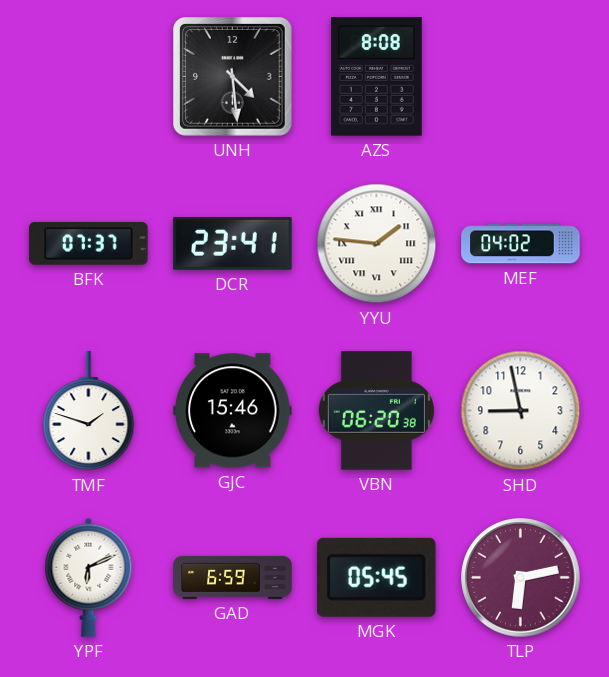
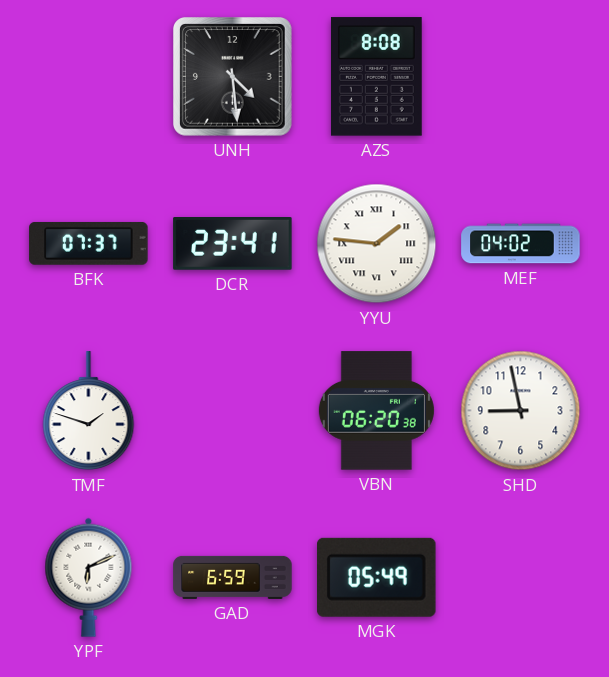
GJC: 15:46 -> none
MGK: 05:45 -> 05:49
TLP: 6:13 -> none
